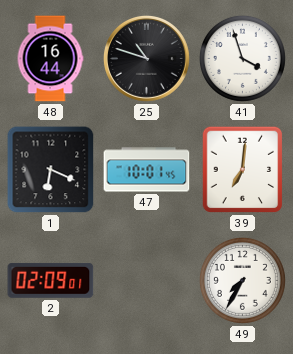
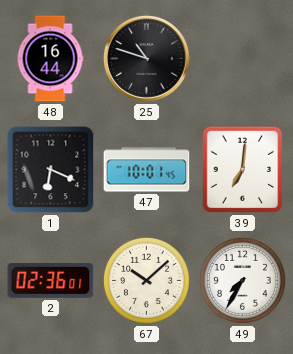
41: 3:57 -> none
2: 02:09 -> 02:36
67: none -> 10:08
